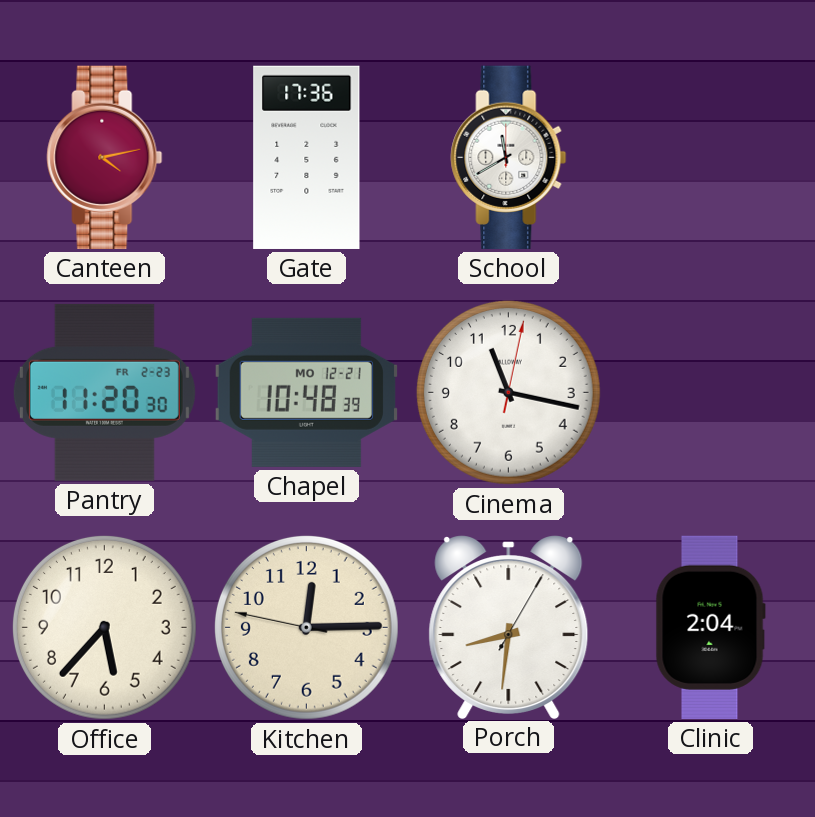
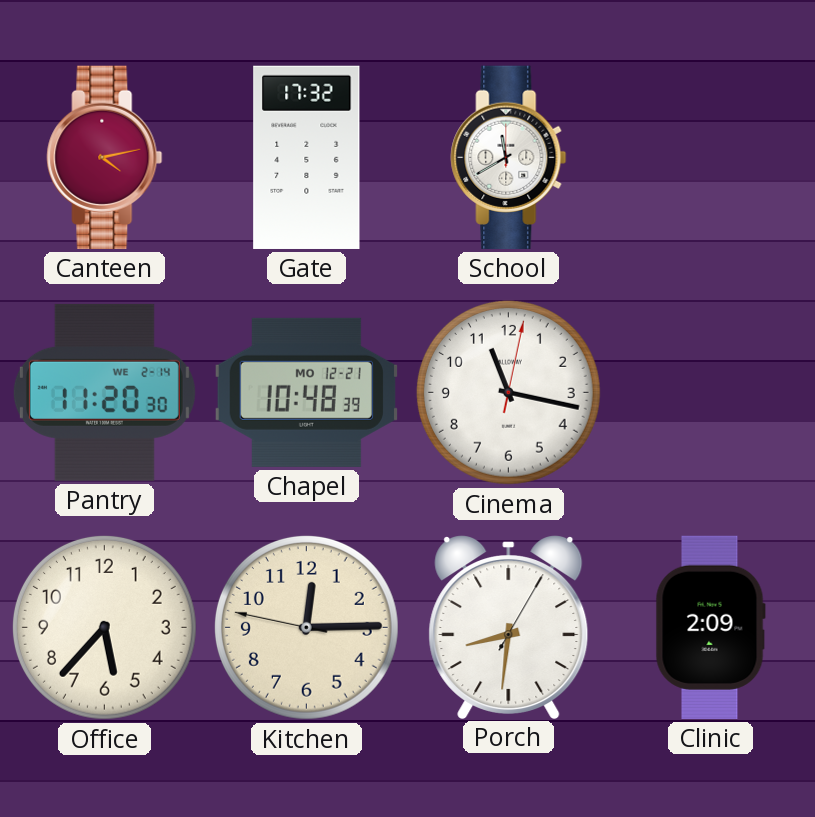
Gate: 17:36 -> 17:32
Pantry date: FR 2-23 -> WE 2-14
Clinic: 2:04 -> 2:09
